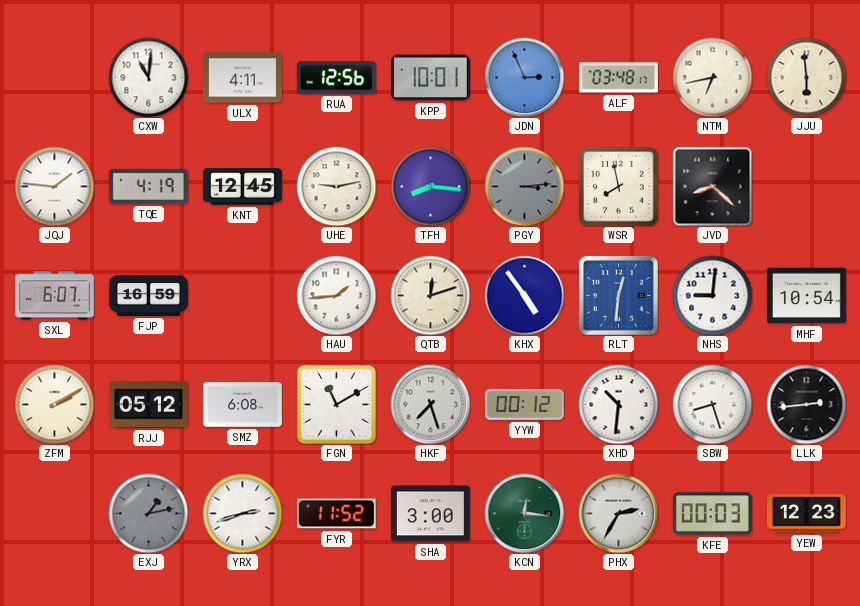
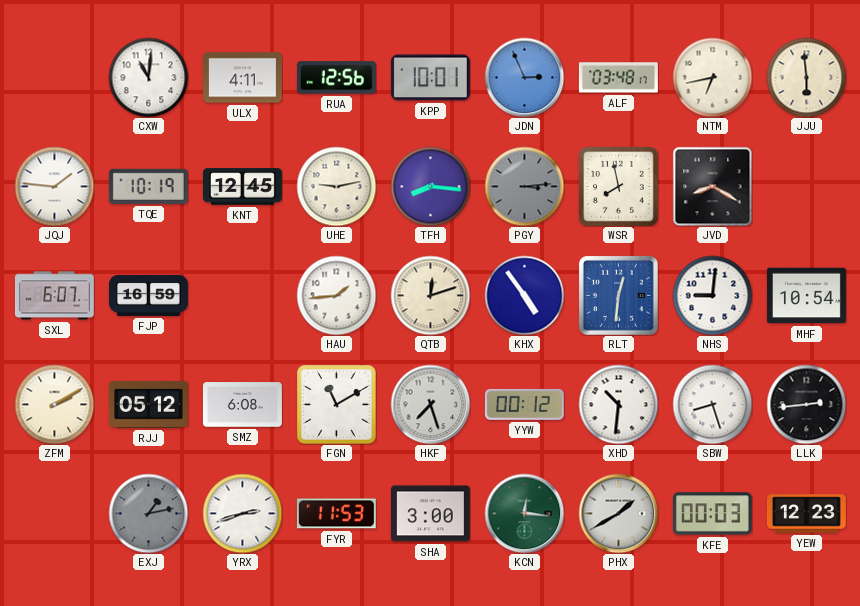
TQE: 4:19 -> 10:19
JVD: 8:22 -> 8:20
FYR: 11:52 -> 11:53
PHX: 2:35 -> 1:40
